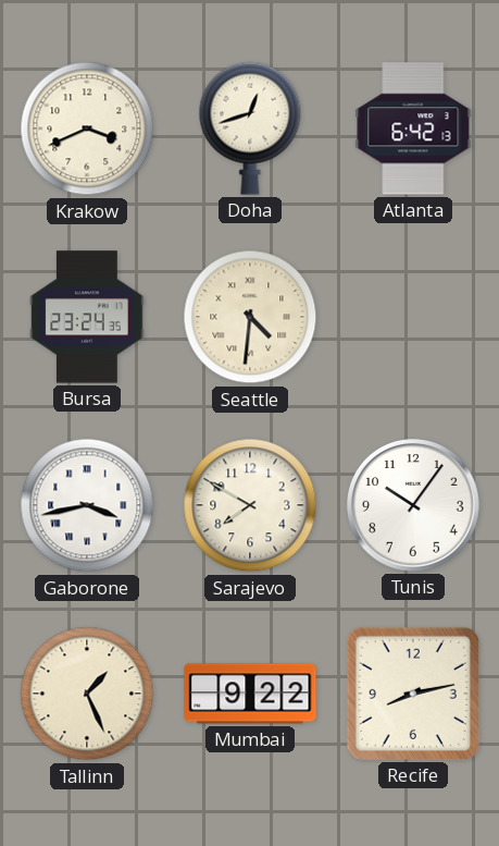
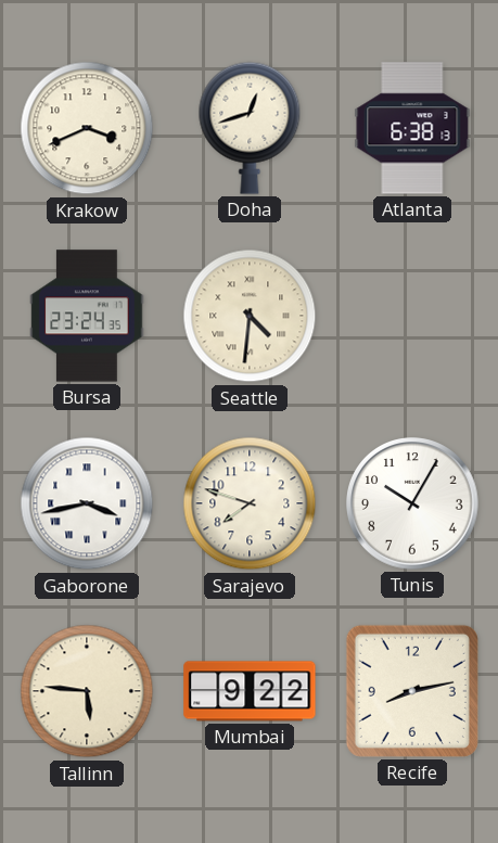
Atlanta: 6:42 -> 6:38
Sarajevo: 7:50 -> 7:48
Tunis: 10:06 -> 10:05
Tallinn: 1:26 -> 5:46
